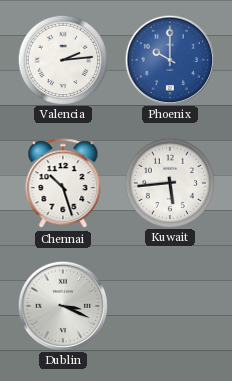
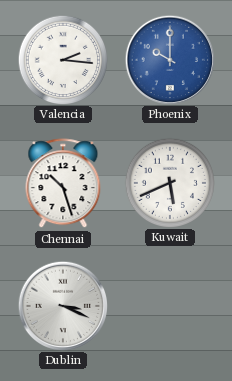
Valencia: 2:14 -> 2:16
Kuwait: 5:44 -> 5:41
